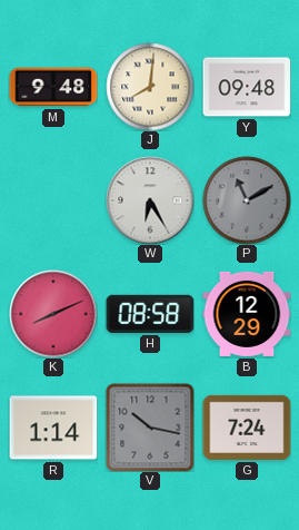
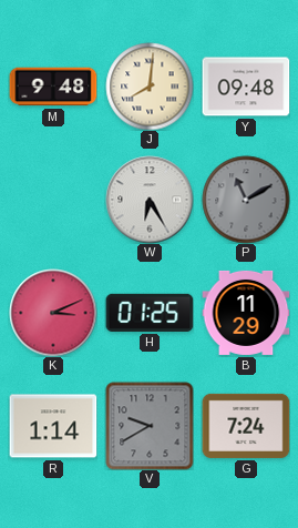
K: 8:11 -> 3:11
H: 08:58 -> 01:25
B: 12:29 -> 11:29
V: 10:17 -> 9:40
